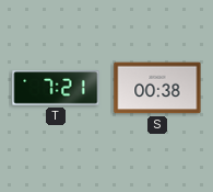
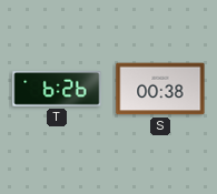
T: 7:21 -> 6:26
